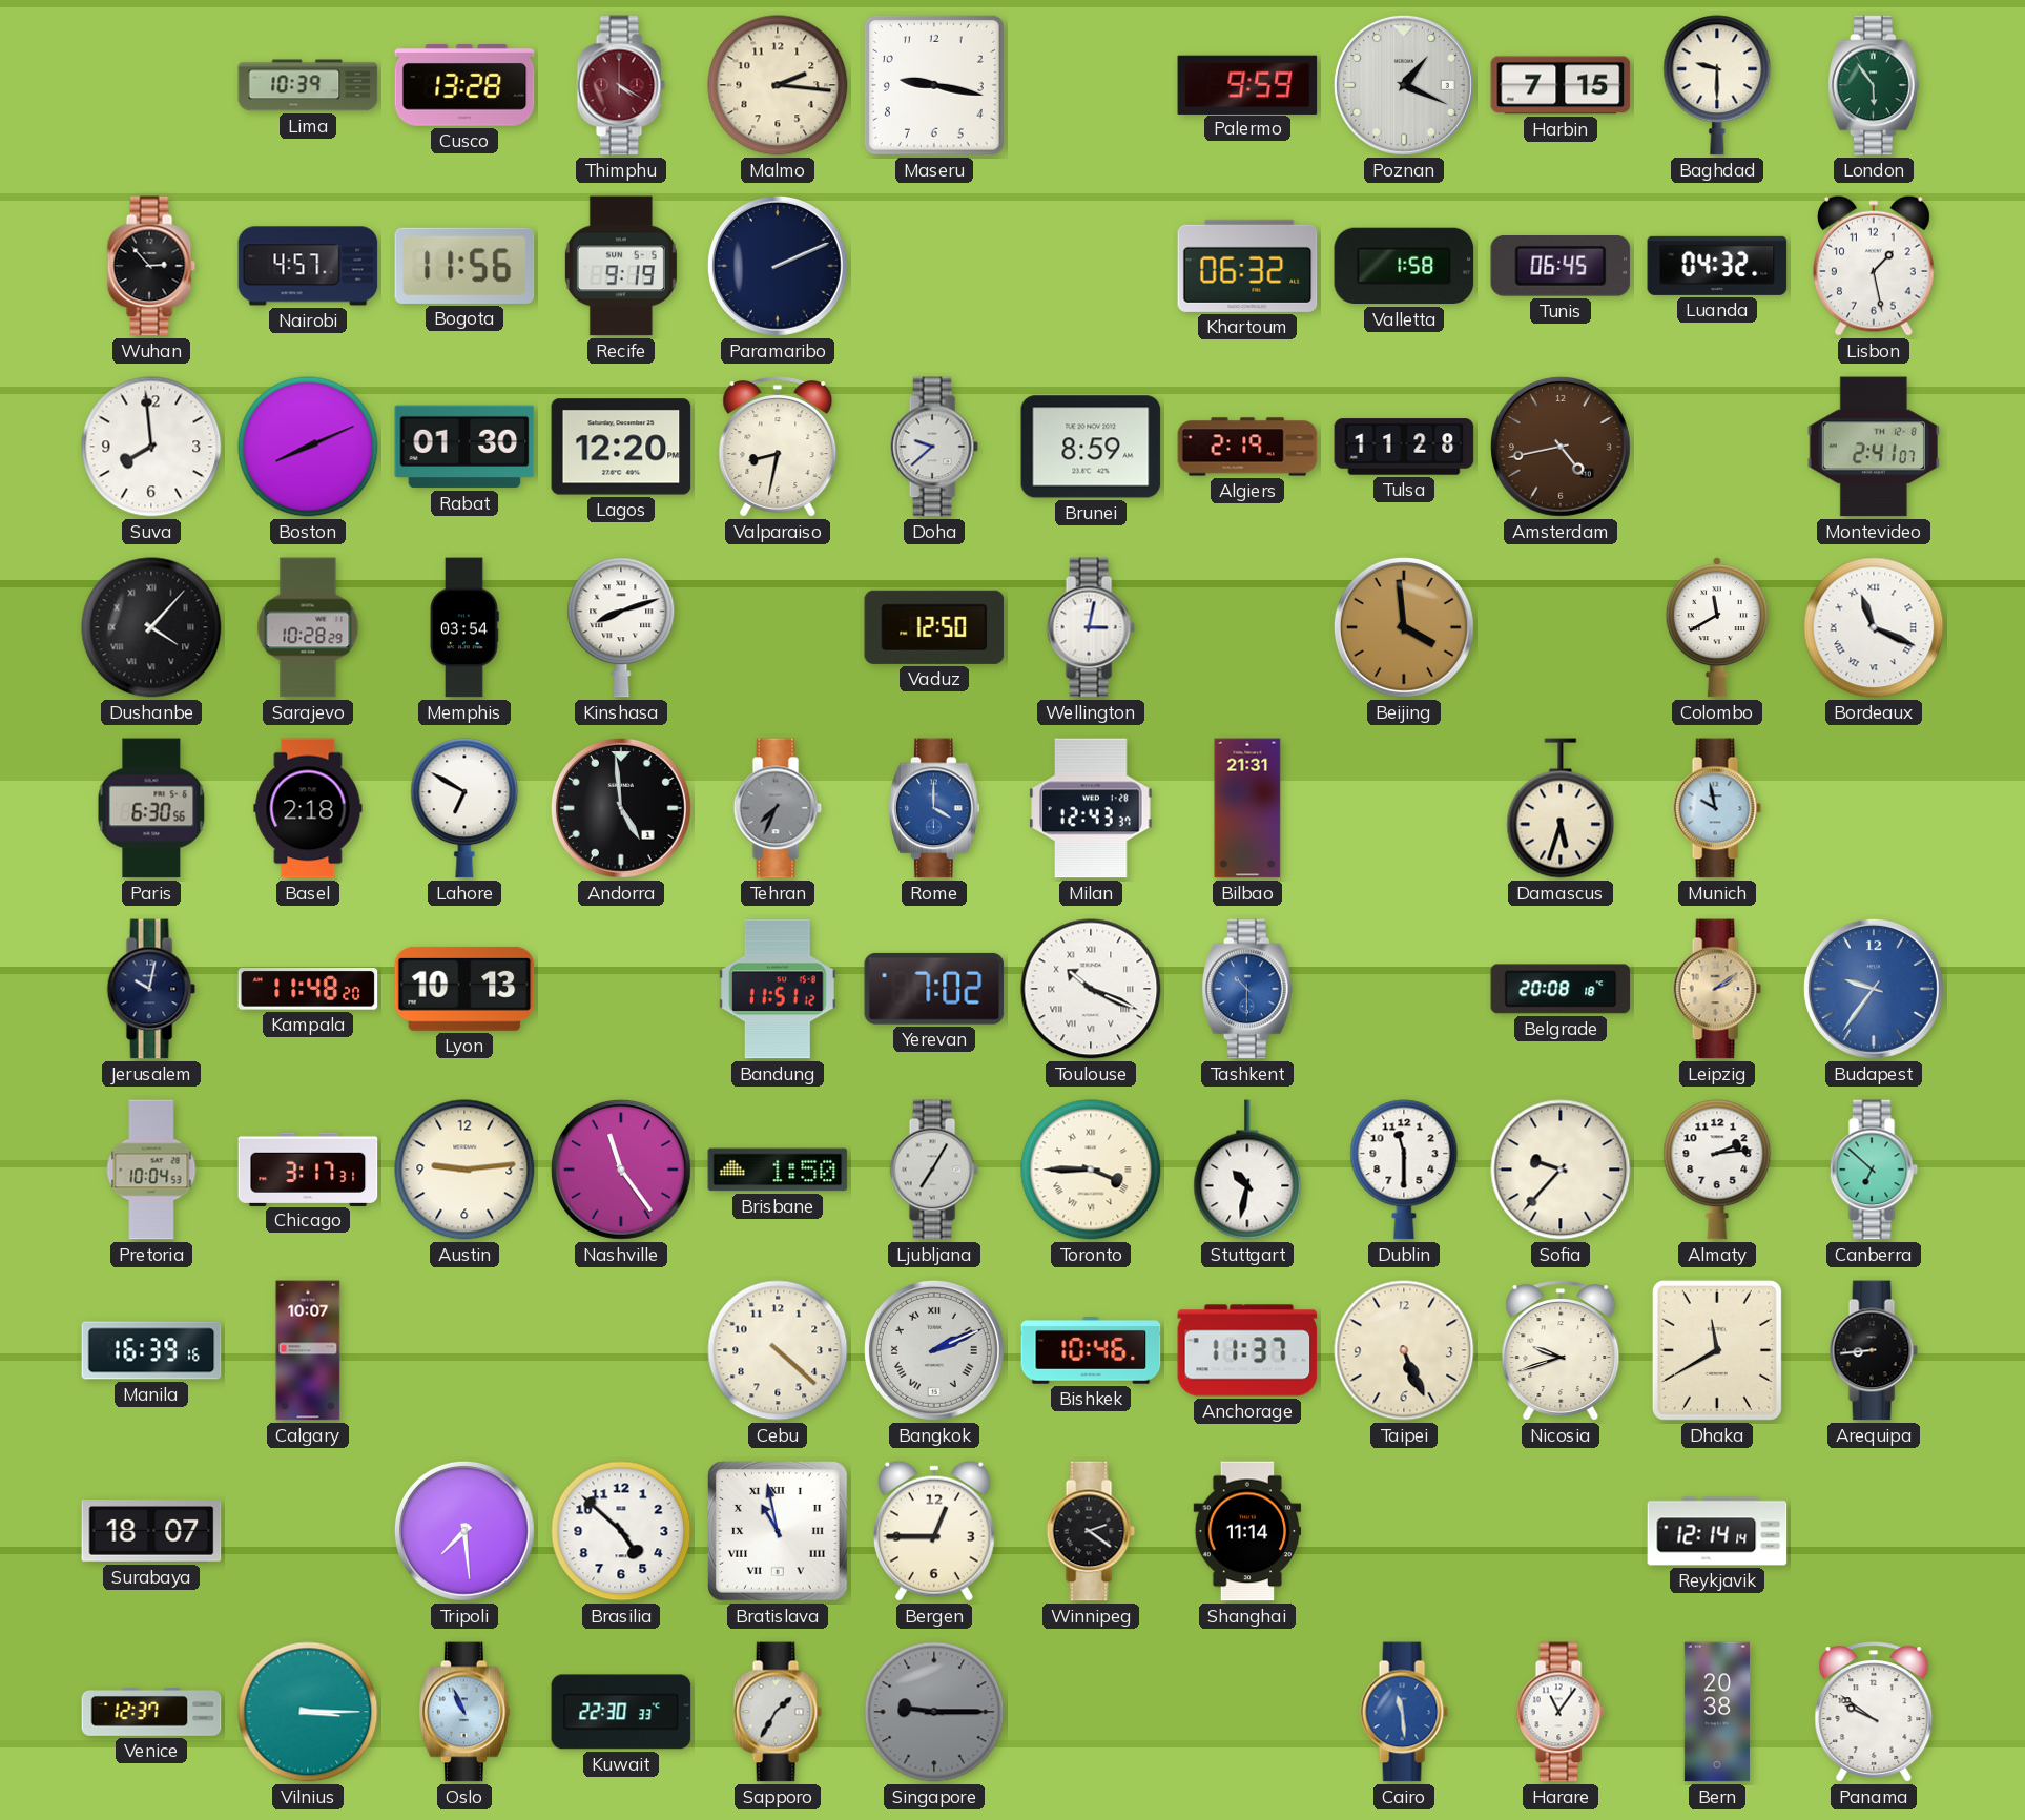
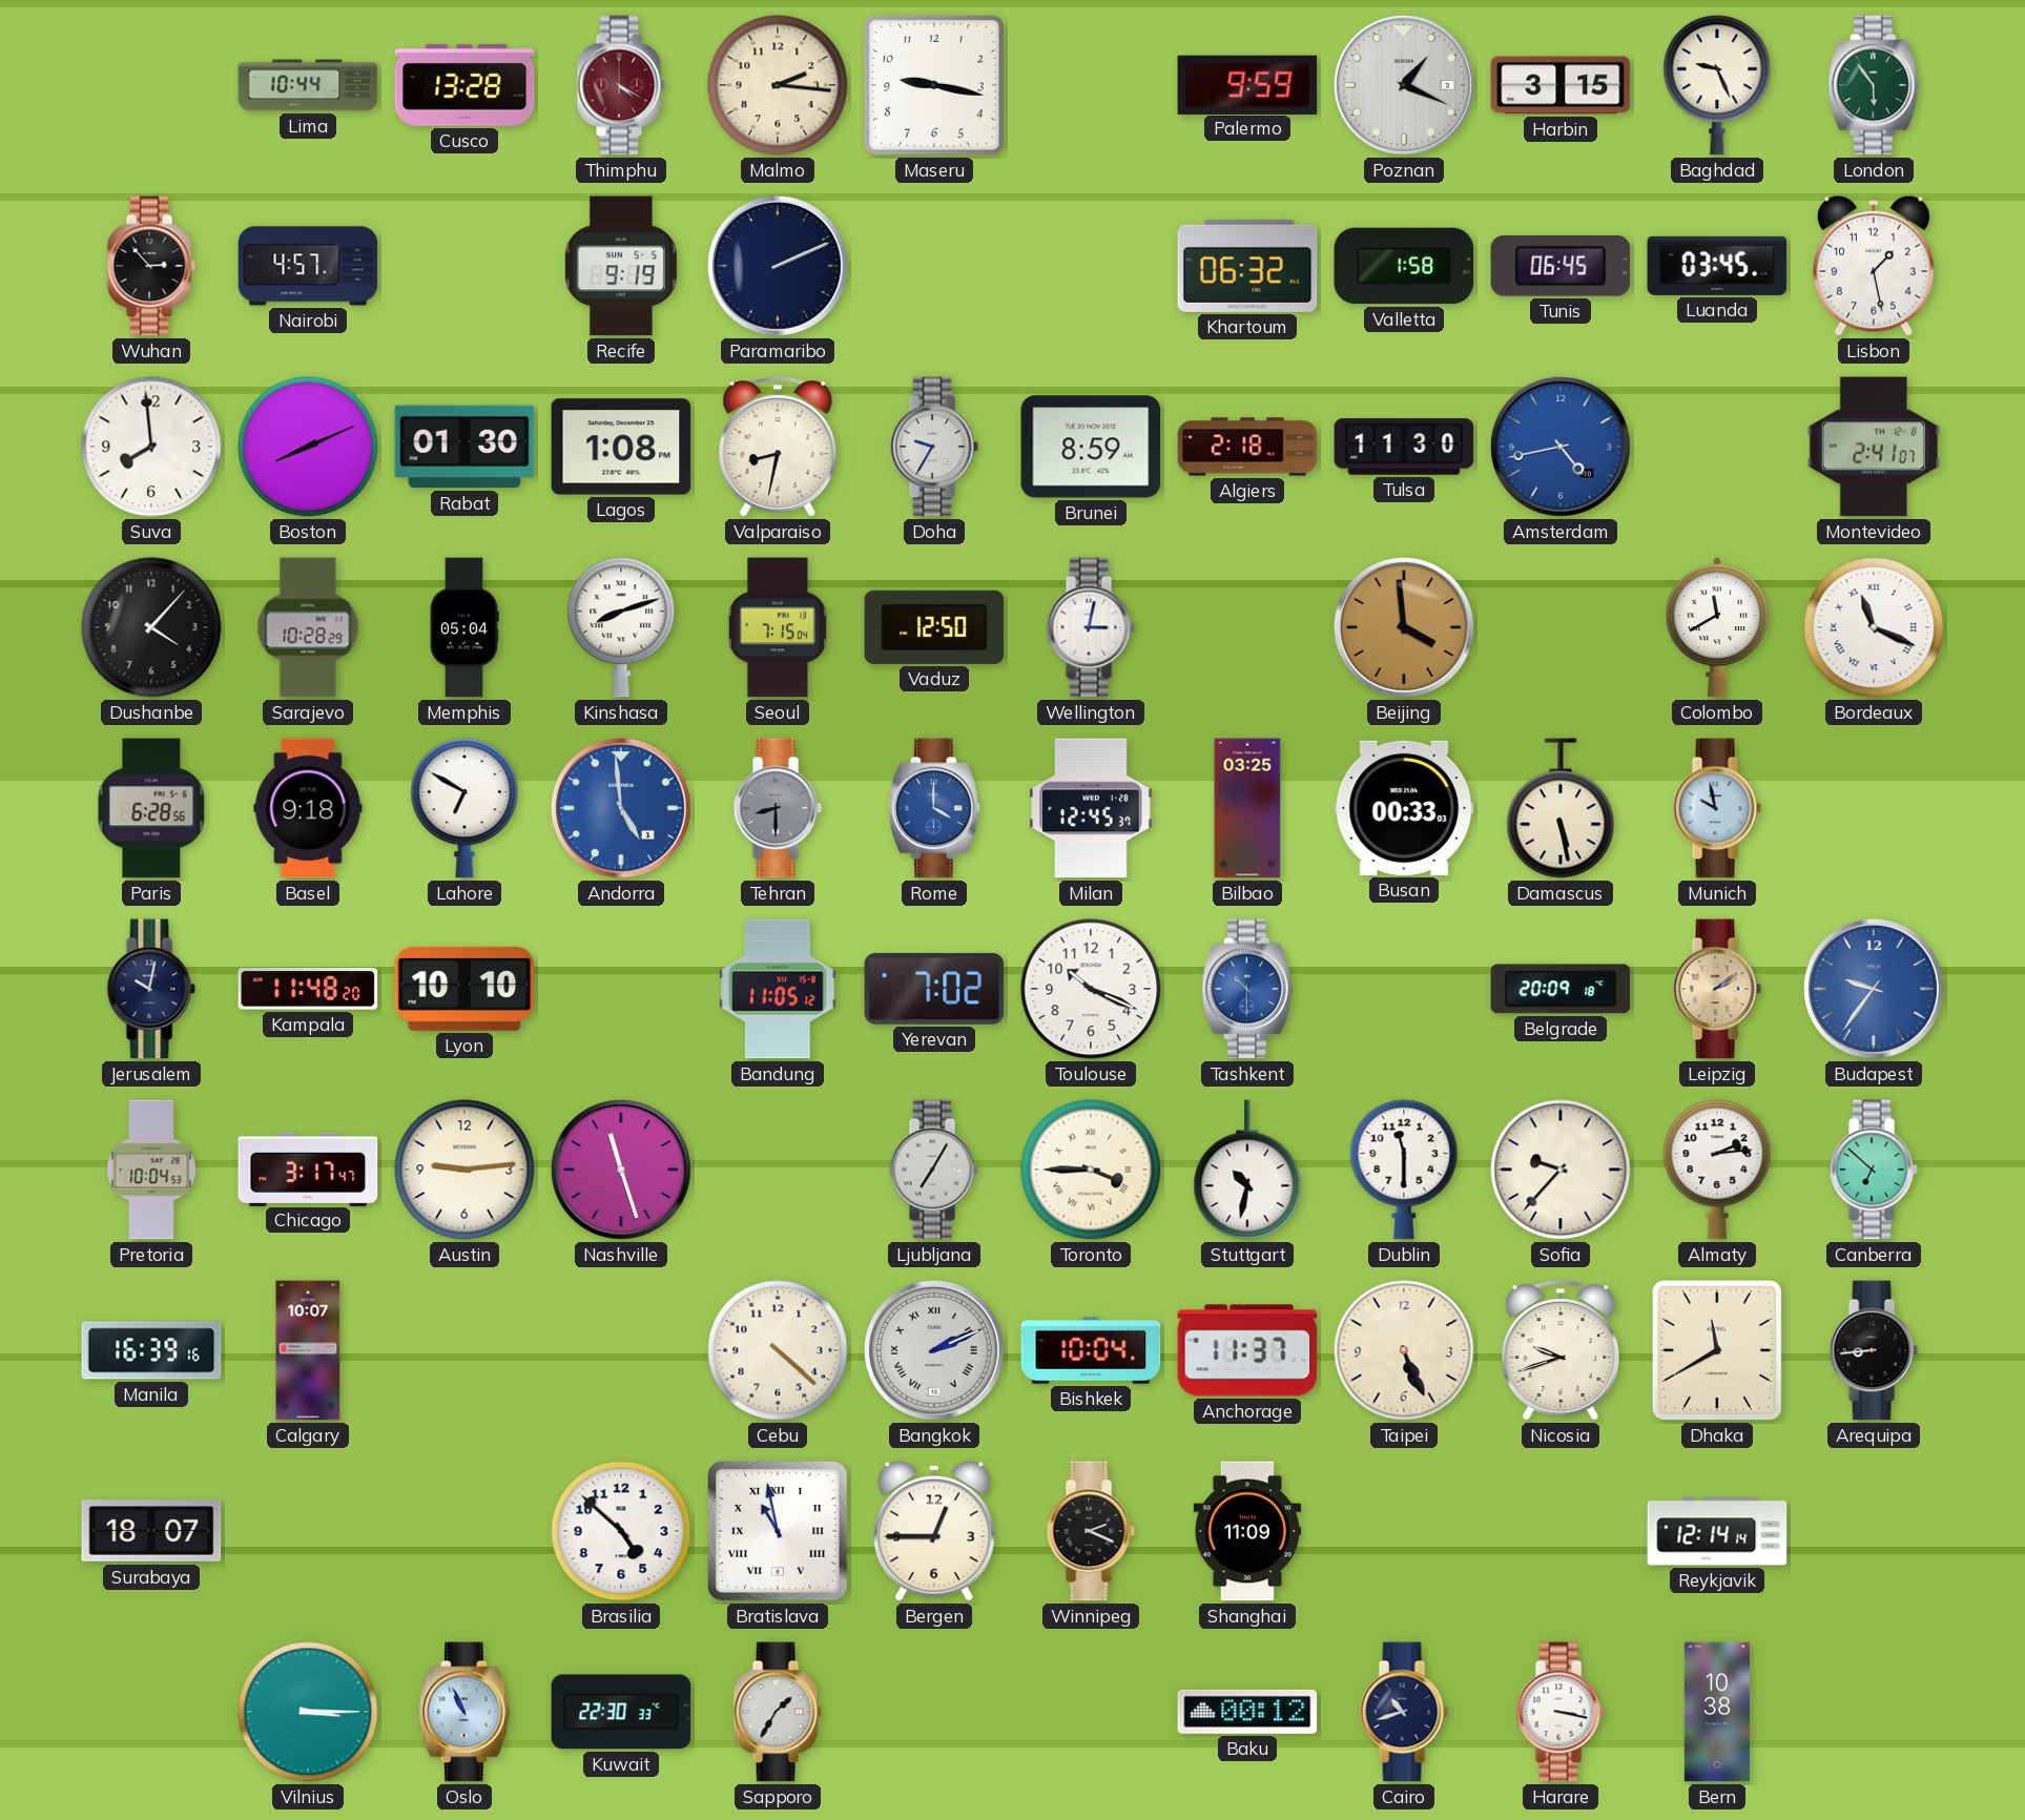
Lima: 10:39 -> 10:44
Harbin: 7:15 -> 3:15
Baghdad: 9:30 -> 9:26
Bogota: 11:56 -> none
Luanda: 04:32 -> 03:45
Lagos: 12:20 -> 1:08
Doha: 9:38 -> 9:35
Algiers: 2:19 -> 2:18
Tulsa: 11:28 -> 11:30
Amsterdam dial: brown -> blue
Dushanbe numerals: Roman -> Arabic
Memphis: 03:54 -> 05:04
Seoul: none -> 7:15
Paris: 6:30 -> 6:28
Basel: 2:18 -> 9:18
Andorra dial: black -> blue
Tehran: 7:34 -> 8:30
Milan: 12:43 -> 12:45
Bilbao: 21:31 -> 03:25
Busan: none -> 00:33
Damascus: 5:33 -> 5:28
Lyon: 10:13 -> 10:10
Bandung: 11:51 -> 11:05
Toulouse numerals: Roman -> Arabic
Belgrade: 20:08 -> 20:09
Chicago: 3:17:31 -> 3:17:47
Nashville: 11:24 -> 11:27
Brisbane: 1:50 -> none
Bishkek: 10:46 -> 10:04
Tripoli: 7:29 -> none
Winnipeg: 2:21 -> 2:19
Shanghai: 11:14 -> 11:09
Venice: 12:37 -> none
Singapore: 9:15 -> none
Baku: none -> 00:12
Cairo: 11:29 -> 10:42
Cairo dial: blue -> navy
Harare: 11:06 -> 3:17
Bern: 20:38 -> 10:38
Panama: 9:51 -> none
